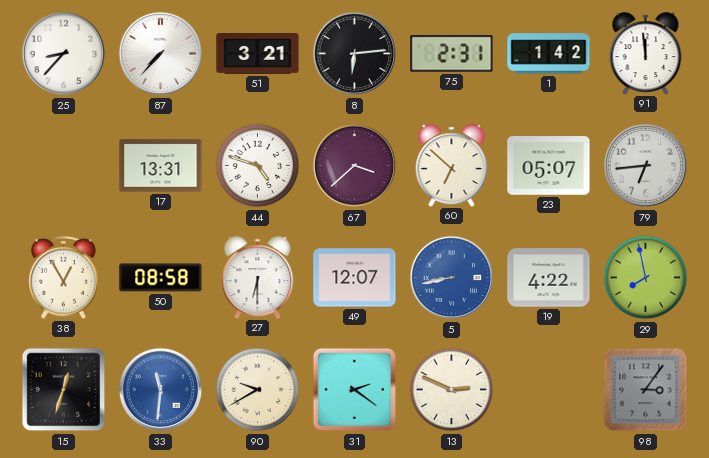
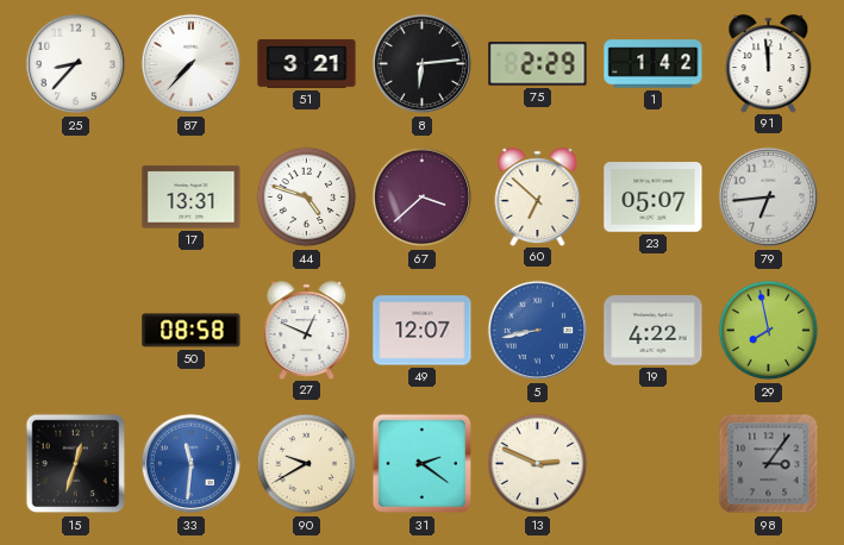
75: 2:31 -> 2:29
38: 12:55 -> none
27: 6:30 -> 12:49
